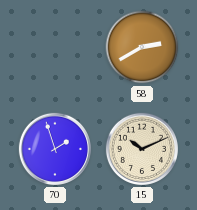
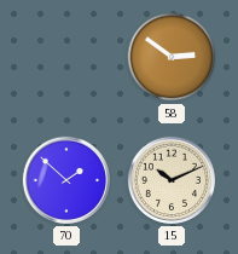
58: 2:40 -> 2:51
70: 1:57 -> 1:52
